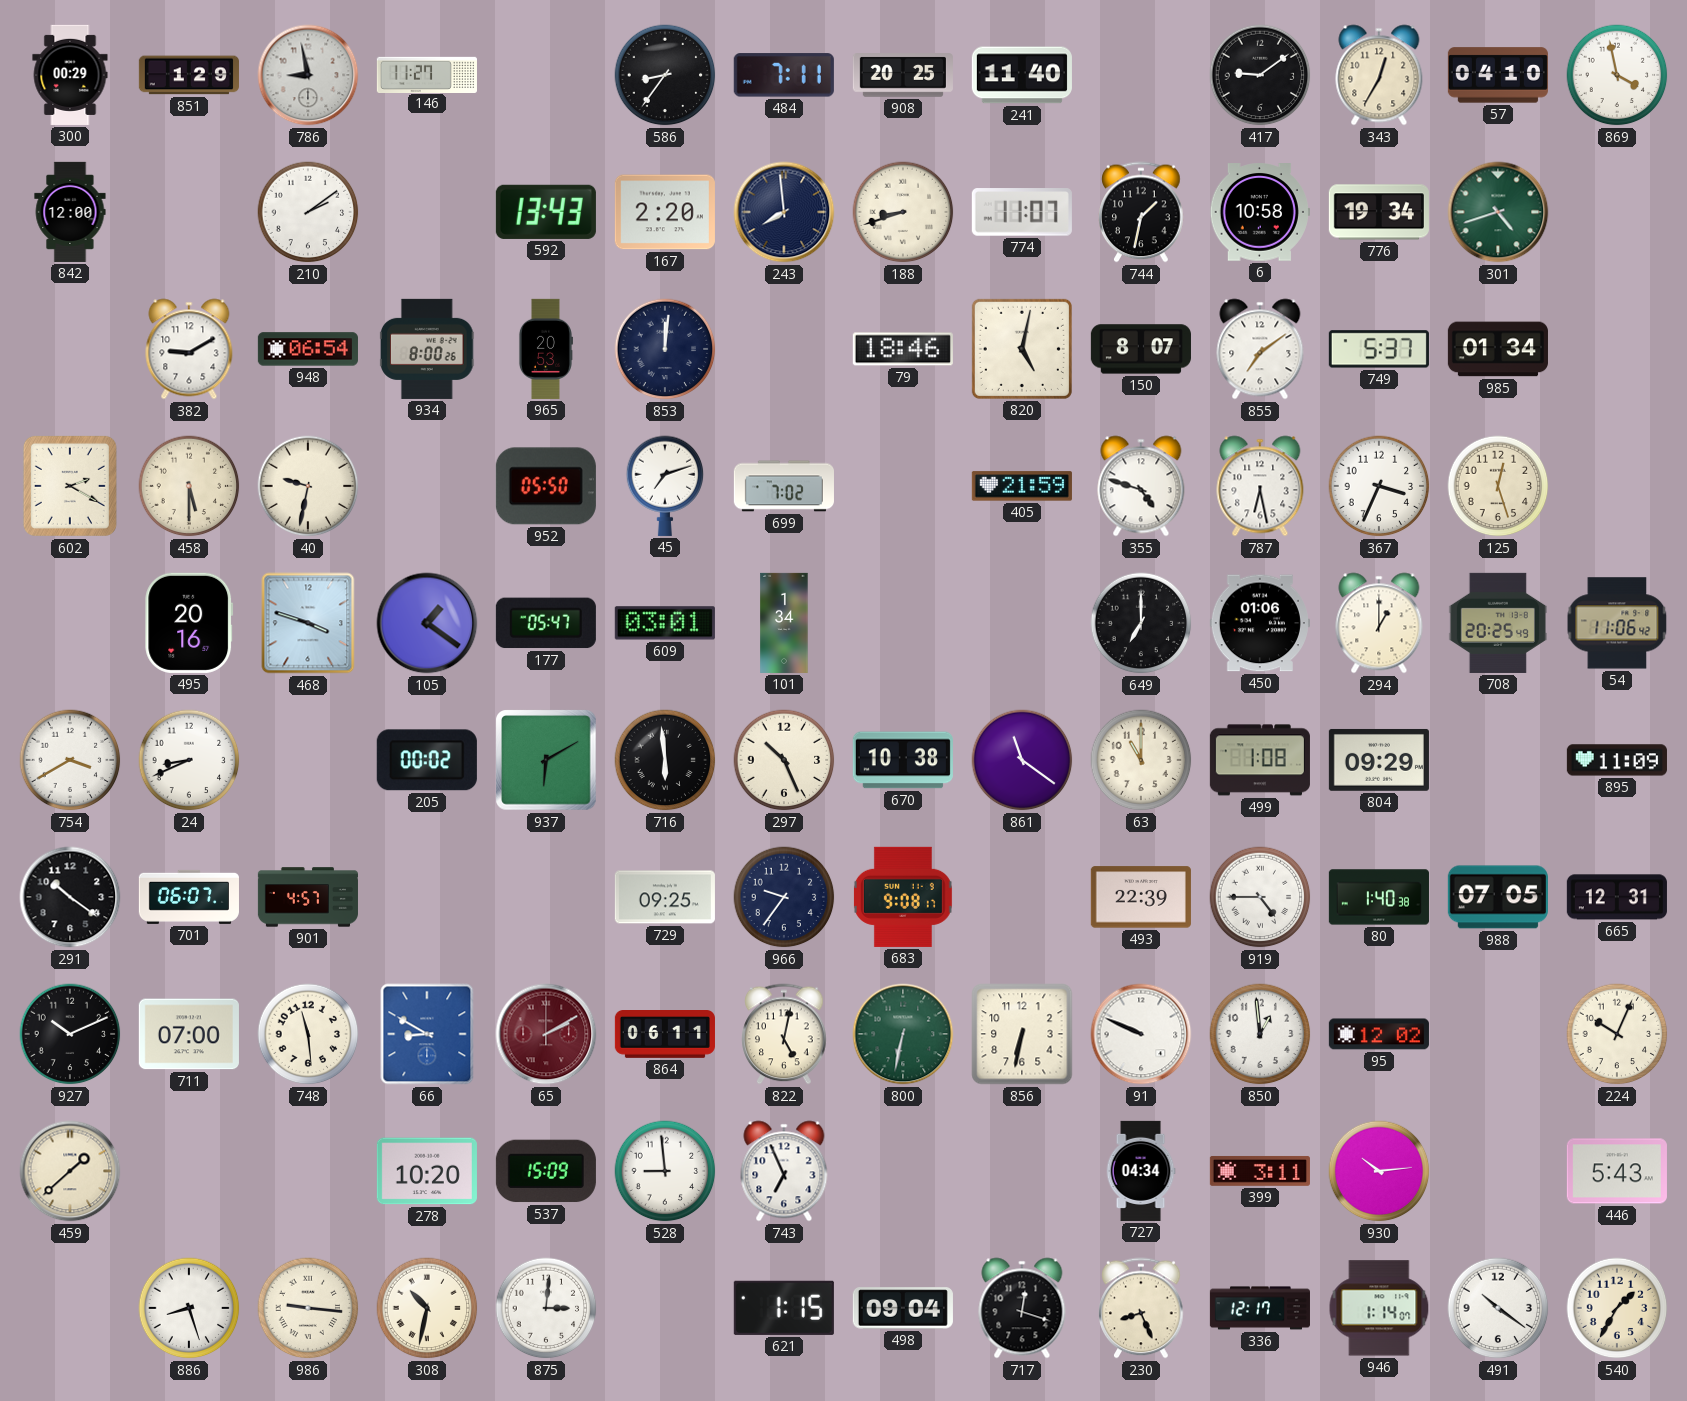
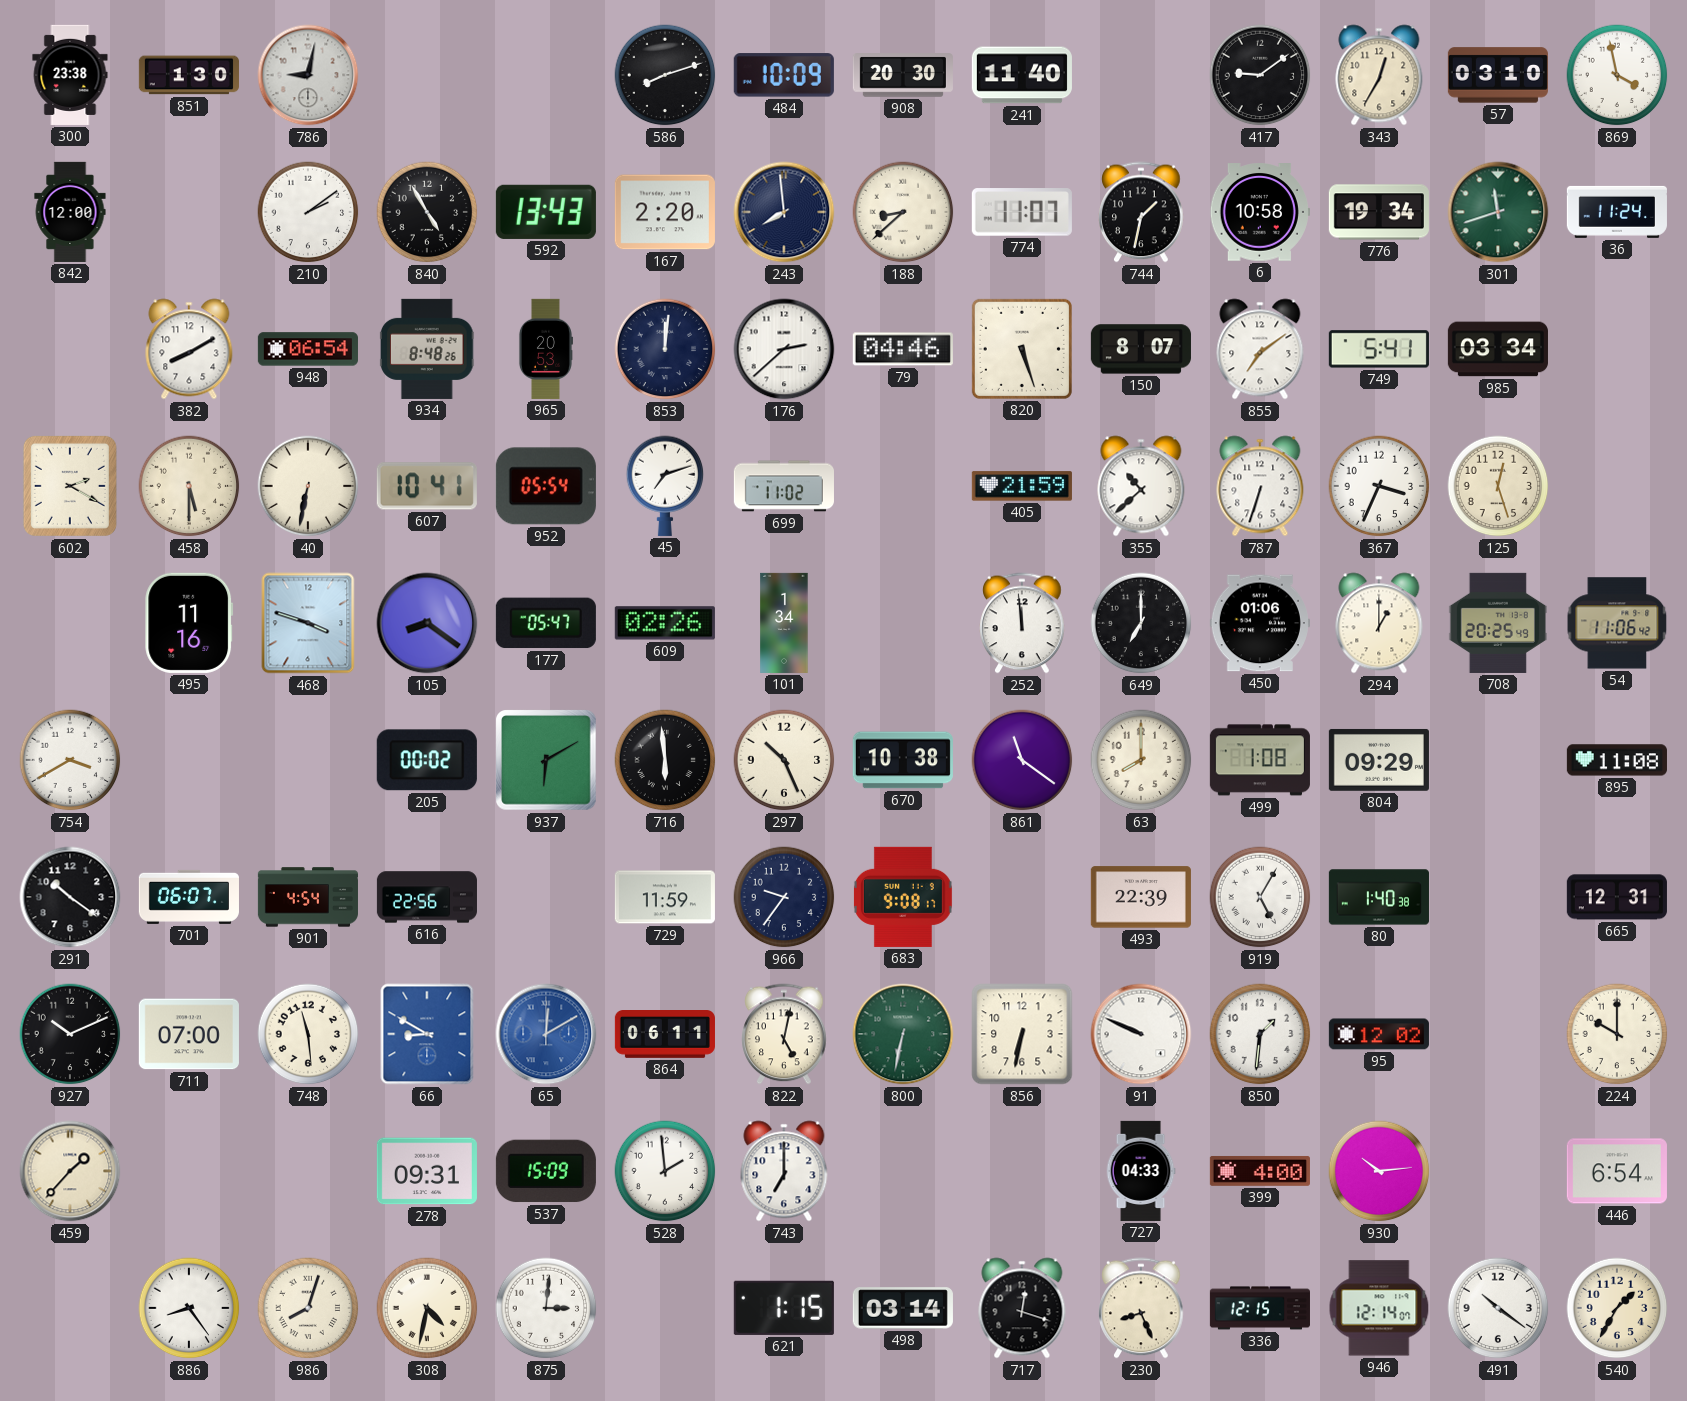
300: 00:29 -> 23:38
851: 1:29 -> 1:30
786: 8:58 -> 9:02
146: 11:27 -> none
586: 8:36 -> 8:12
484: 7:11 -> 10:09
908: 20:25 -> 20:30
57: 04:10 -> 03:10
840: none -> 4:55
188: 8:42 -> 8:38
301: 4:42 -> 11:42
36: none -> 11:24
382: 9:10 -> 8:10
934: 8:00 -> 8:48
176: none -> 2:38
79: 18:46 -> 04:46
820: 5:02 -> 5:27
749: 5:37 -> 5:41
985: 01:34 -> 03:34
40: 9:32 -> 6:32
607: none -> 10:41
952: 05:50 -> 05:54
699: 7:02 -> 11:02
355: 4:48 -> 10:38
787: 6:28 -> 6:33
495: 20:16 -> 11:16
105: 1:21 -> 8:21
609: 03:01 -> 02:26
252: none -> 11:59
24: 8:41 -> none
63: 11:00 -> 8:00
895: 11:09 -> 11:08
901: 4:57 -> 4:54
616: none -> 22:56
729: 09:25 -> 11:59
919: 4:45 -> 5:05
988: 07:05 -> none
65: 2:10 -> 12:10
65 dial: burgundy -> blue
850: 12:59 -> 1:31
224: 10:04 -> 10:00
459: 1:38 -> 1:37
278: 10:20 -> 09:31
528: 8:59 -> 1:59
743: 6:56 -> 7:00
727: 04:34 -> 04:33
399: 3:11 -> 4:00
446: 5:43 -> 6:54
886: 8:27 -> 8:24
986: 9:16 -> 8:03
308: 10:32 -> 4:32
498: 09:04 -> 03:14
336: 12:17 -> 12:15
946: 1:14 -> 12:14
